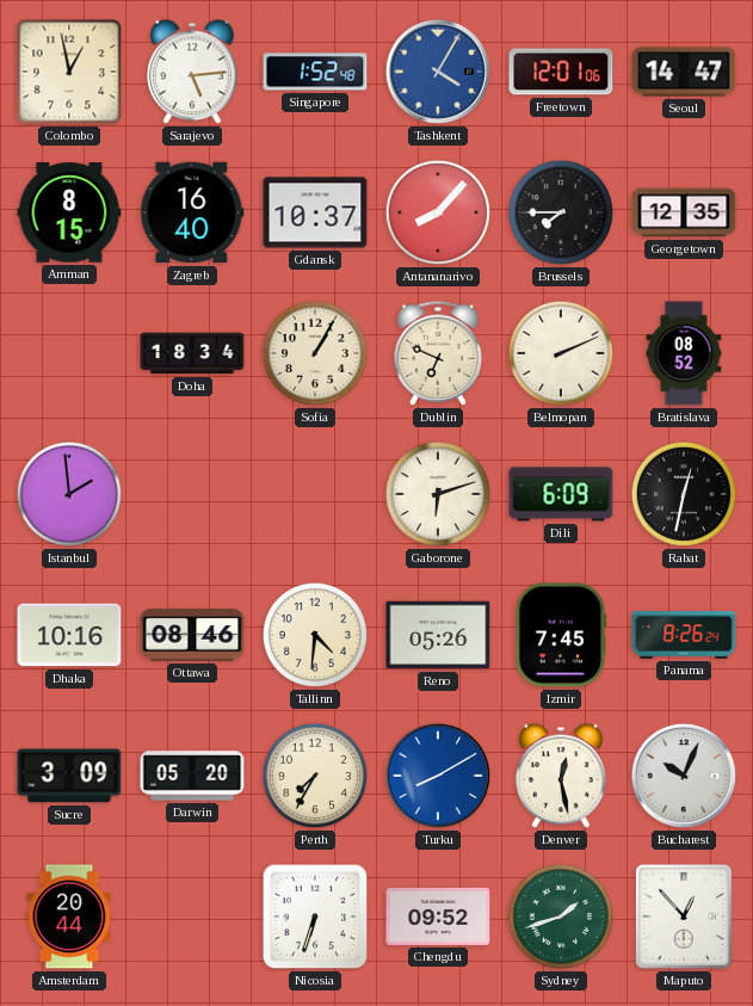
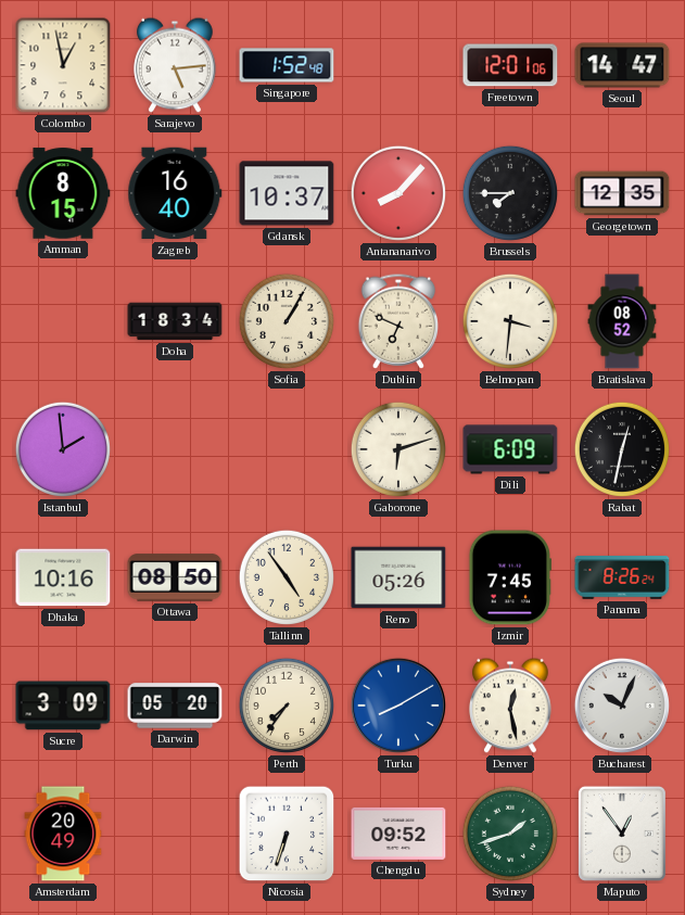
Tashkent: 4:05 -> none
Belmopan: 2:11 -> 3:31
Ottawa: 08:46 -> 08:50
Tallinn: 4:31 -> 4:54
Perth: 7:35 -> 7:36
Amsterdam: 20:44 -> 20:49
Maputo: 12:53 -> 12:54
